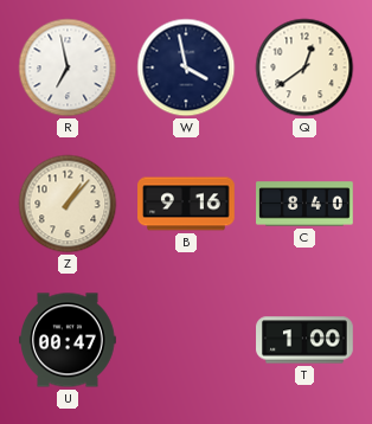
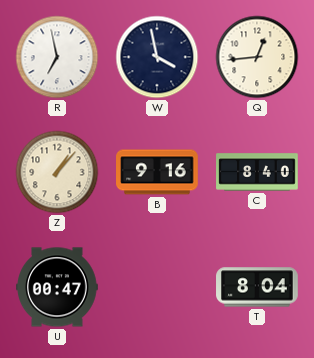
Q: 12:39 -> 12:44
T: 1:00 -> 8:04
